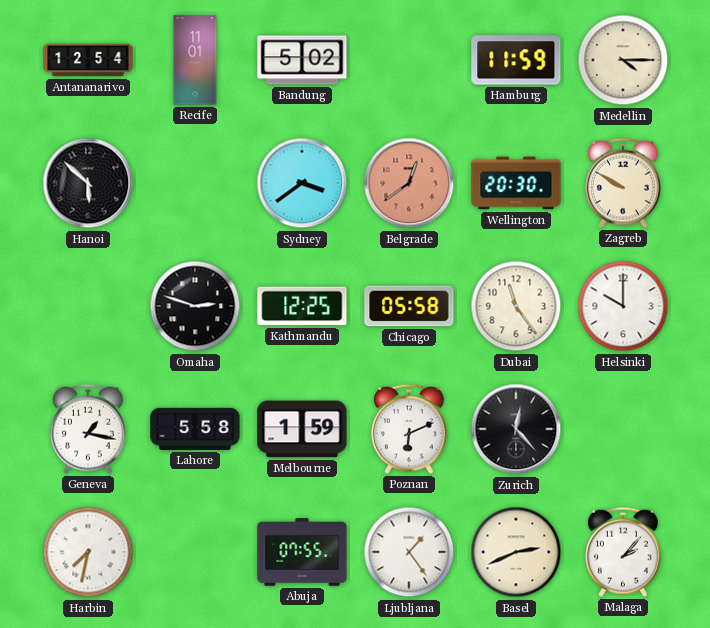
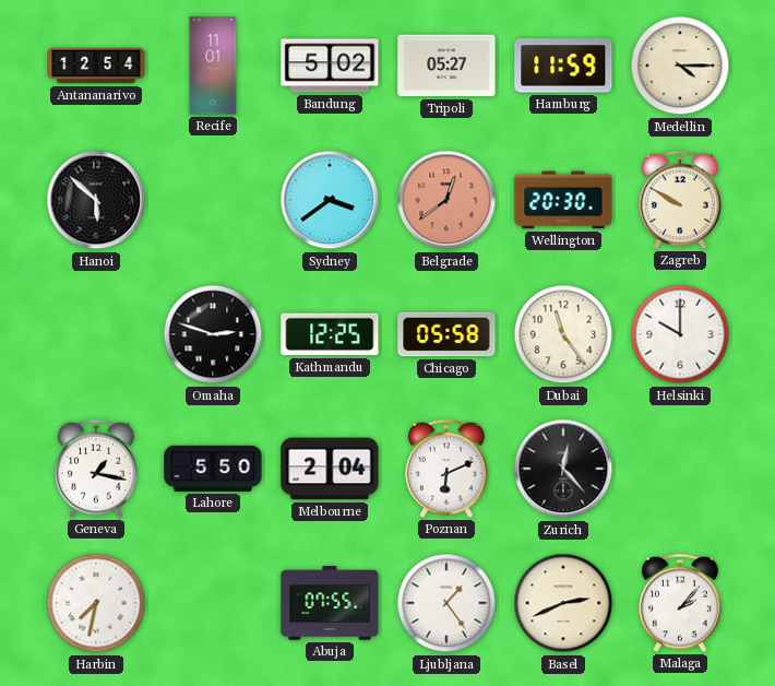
Tripoli: none -> 05:27
Lahore: 5:58 -> 5:50
Melbourne: 1:59 -> 2:04
